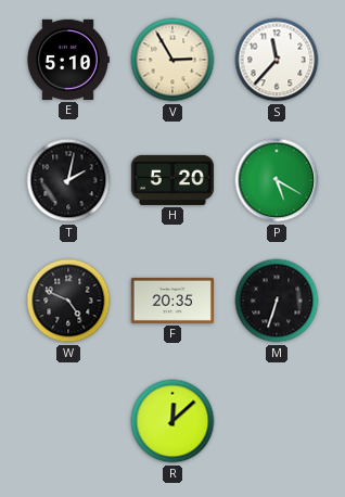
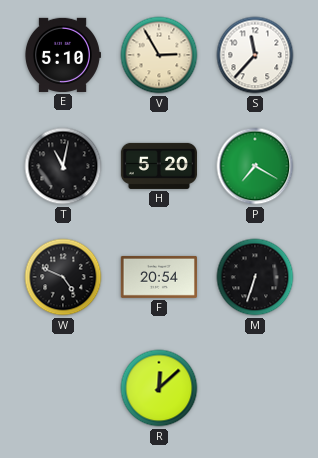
T: 2:02 -> 11:02
P: 5:20 -> 7:20
F: 20:35 -> 20:54
